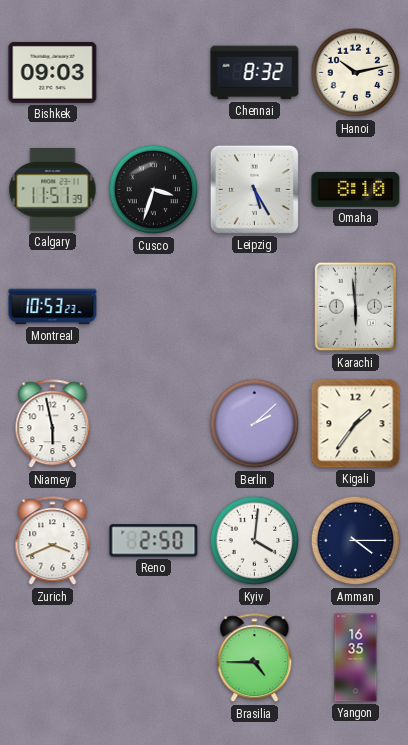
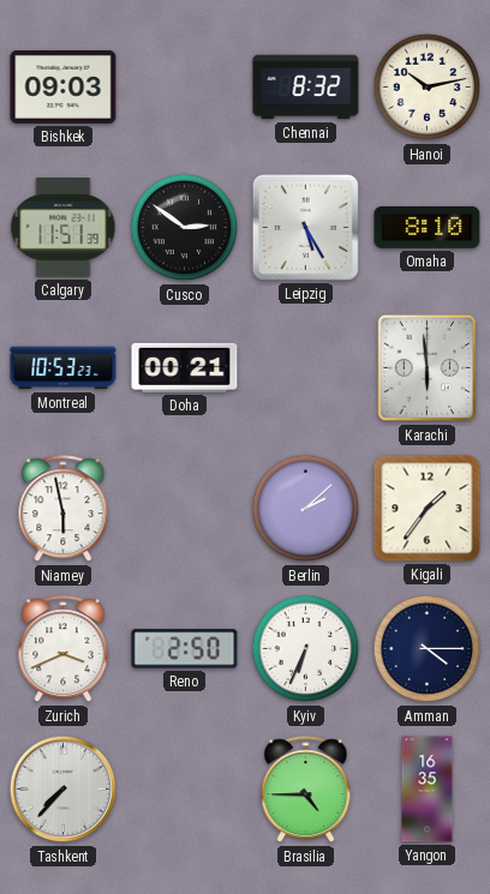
Cusco: 3:33 -> 2:51
Doha: none -> 00:21
Kyiv: 4:01 -> 6:34
Tashkent: none -> 7:37
